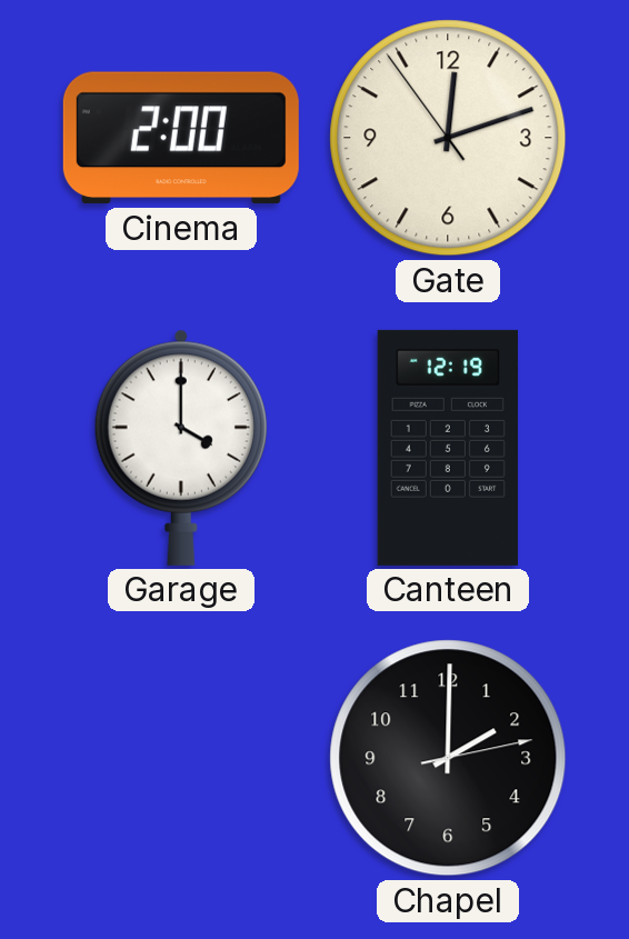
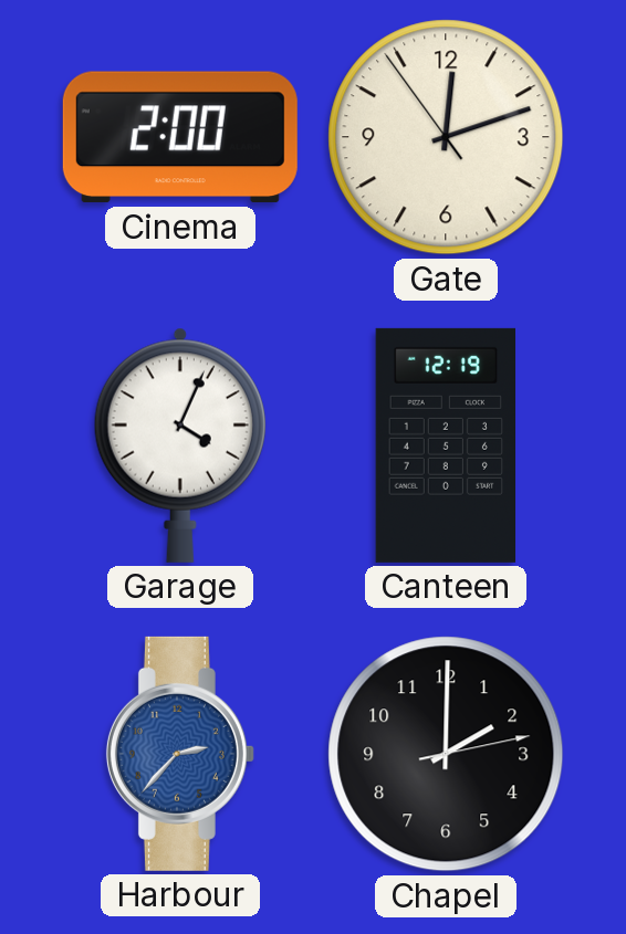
Garage: 4:00 -> 4:04
Harbour: none -> 2:37
